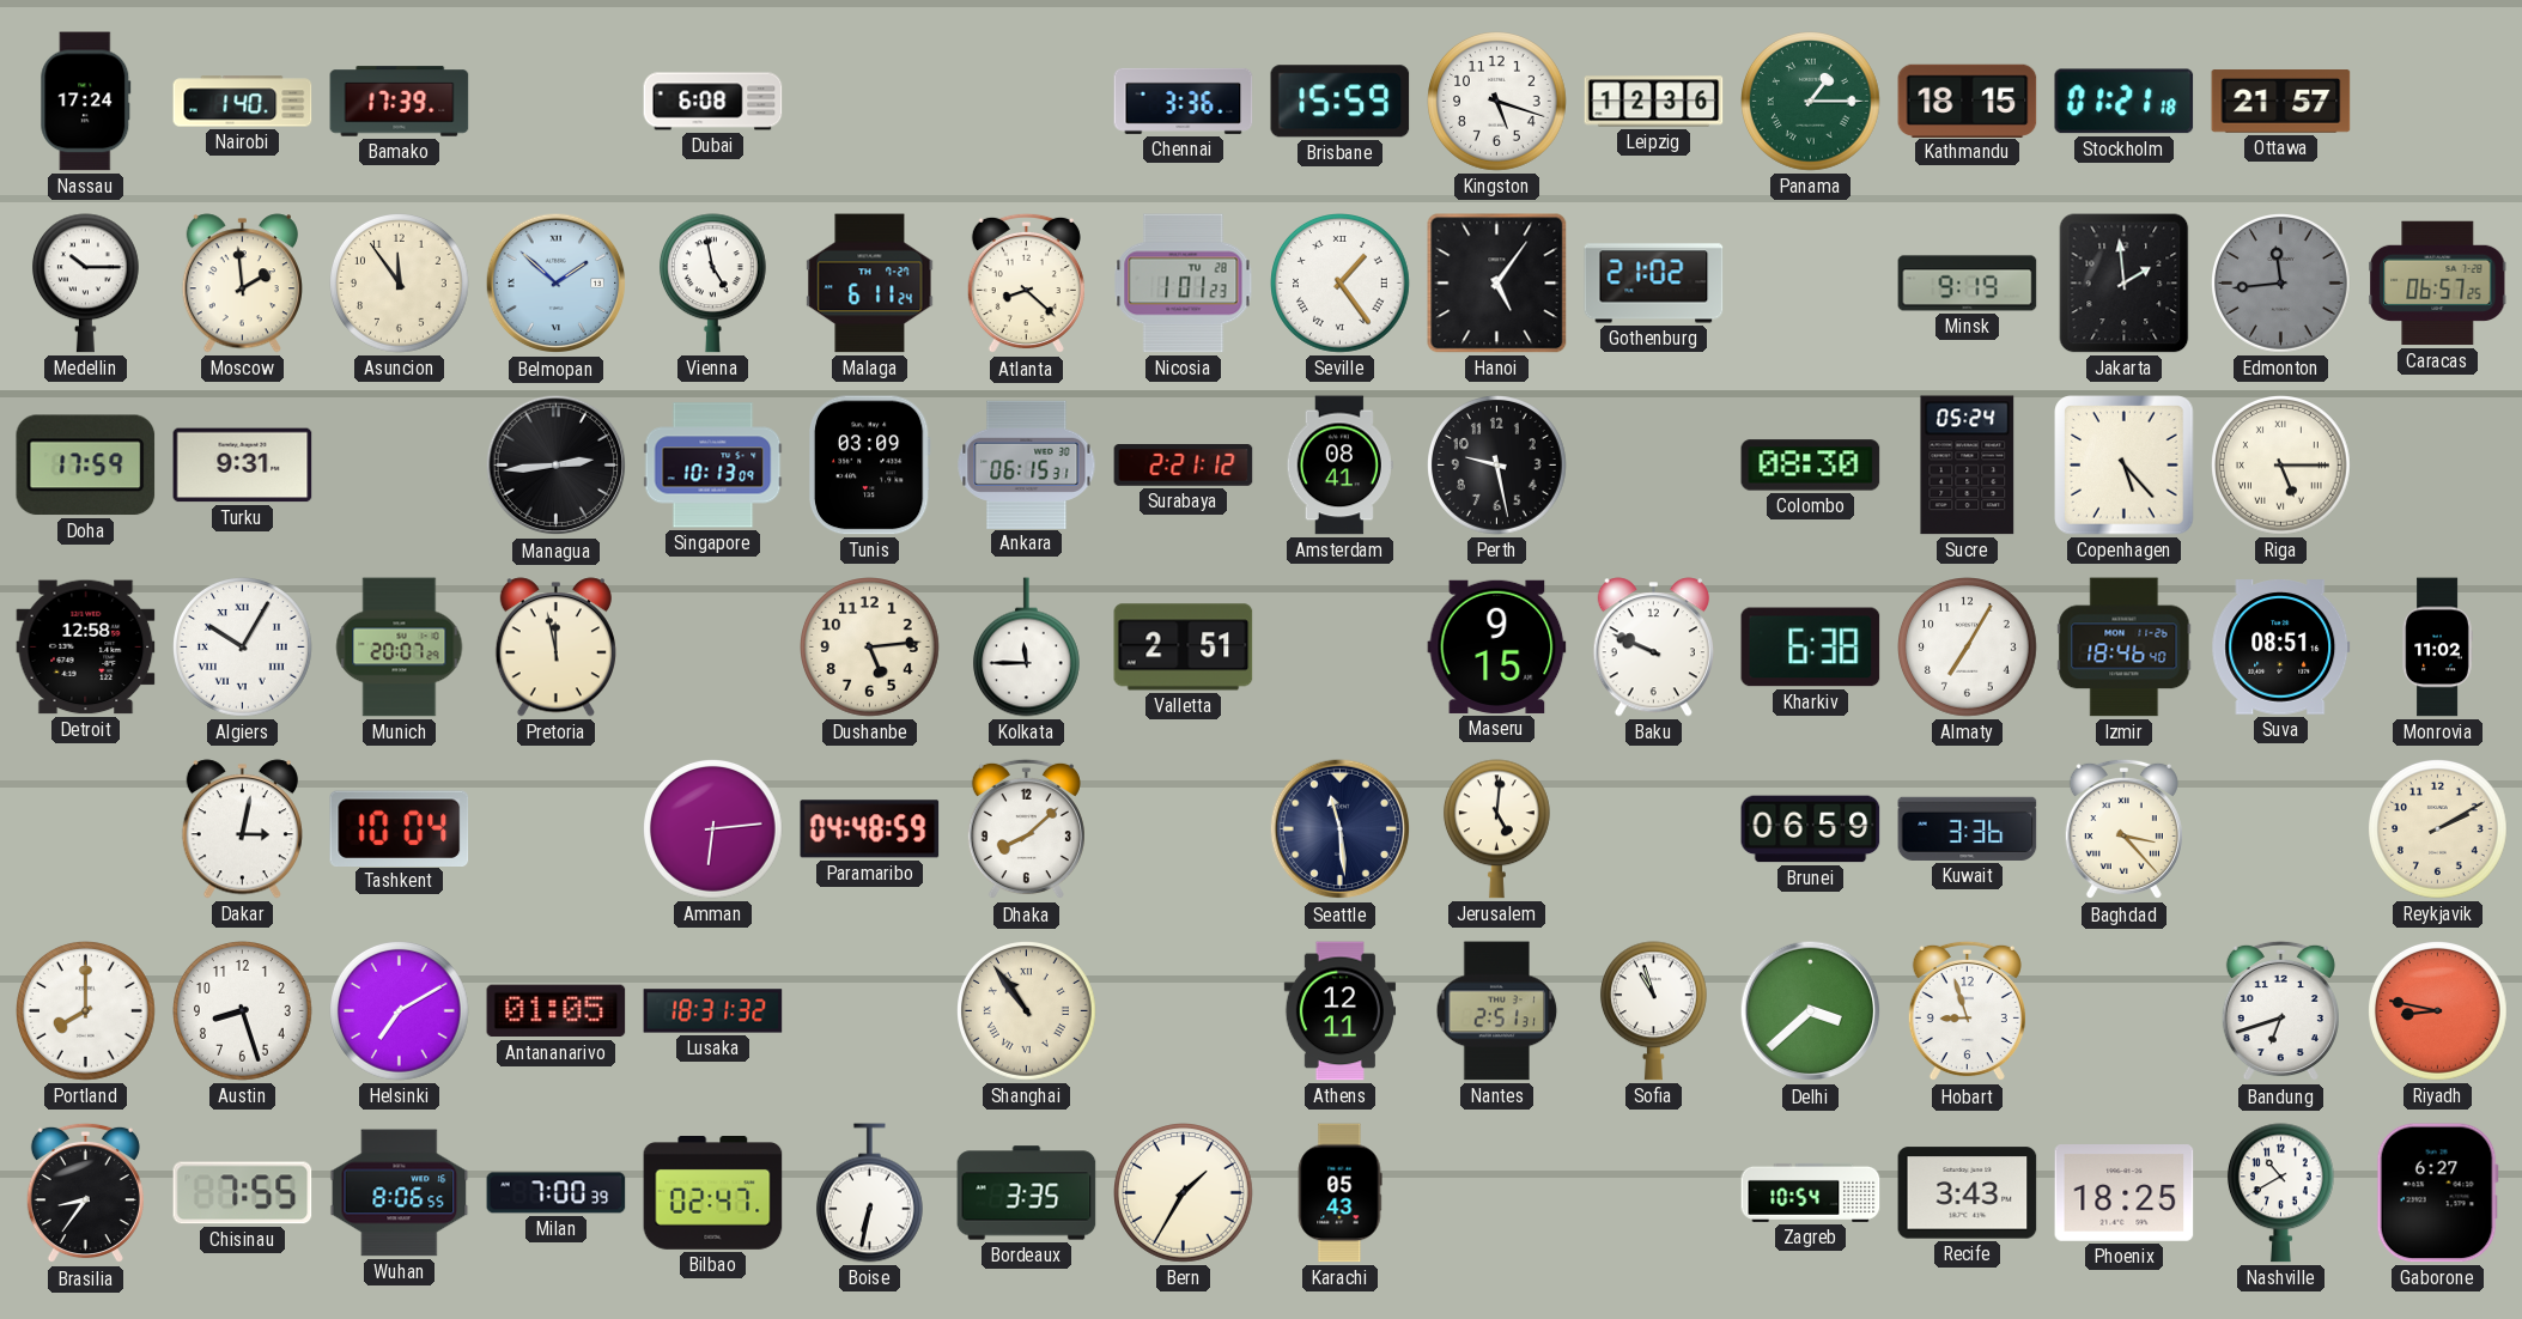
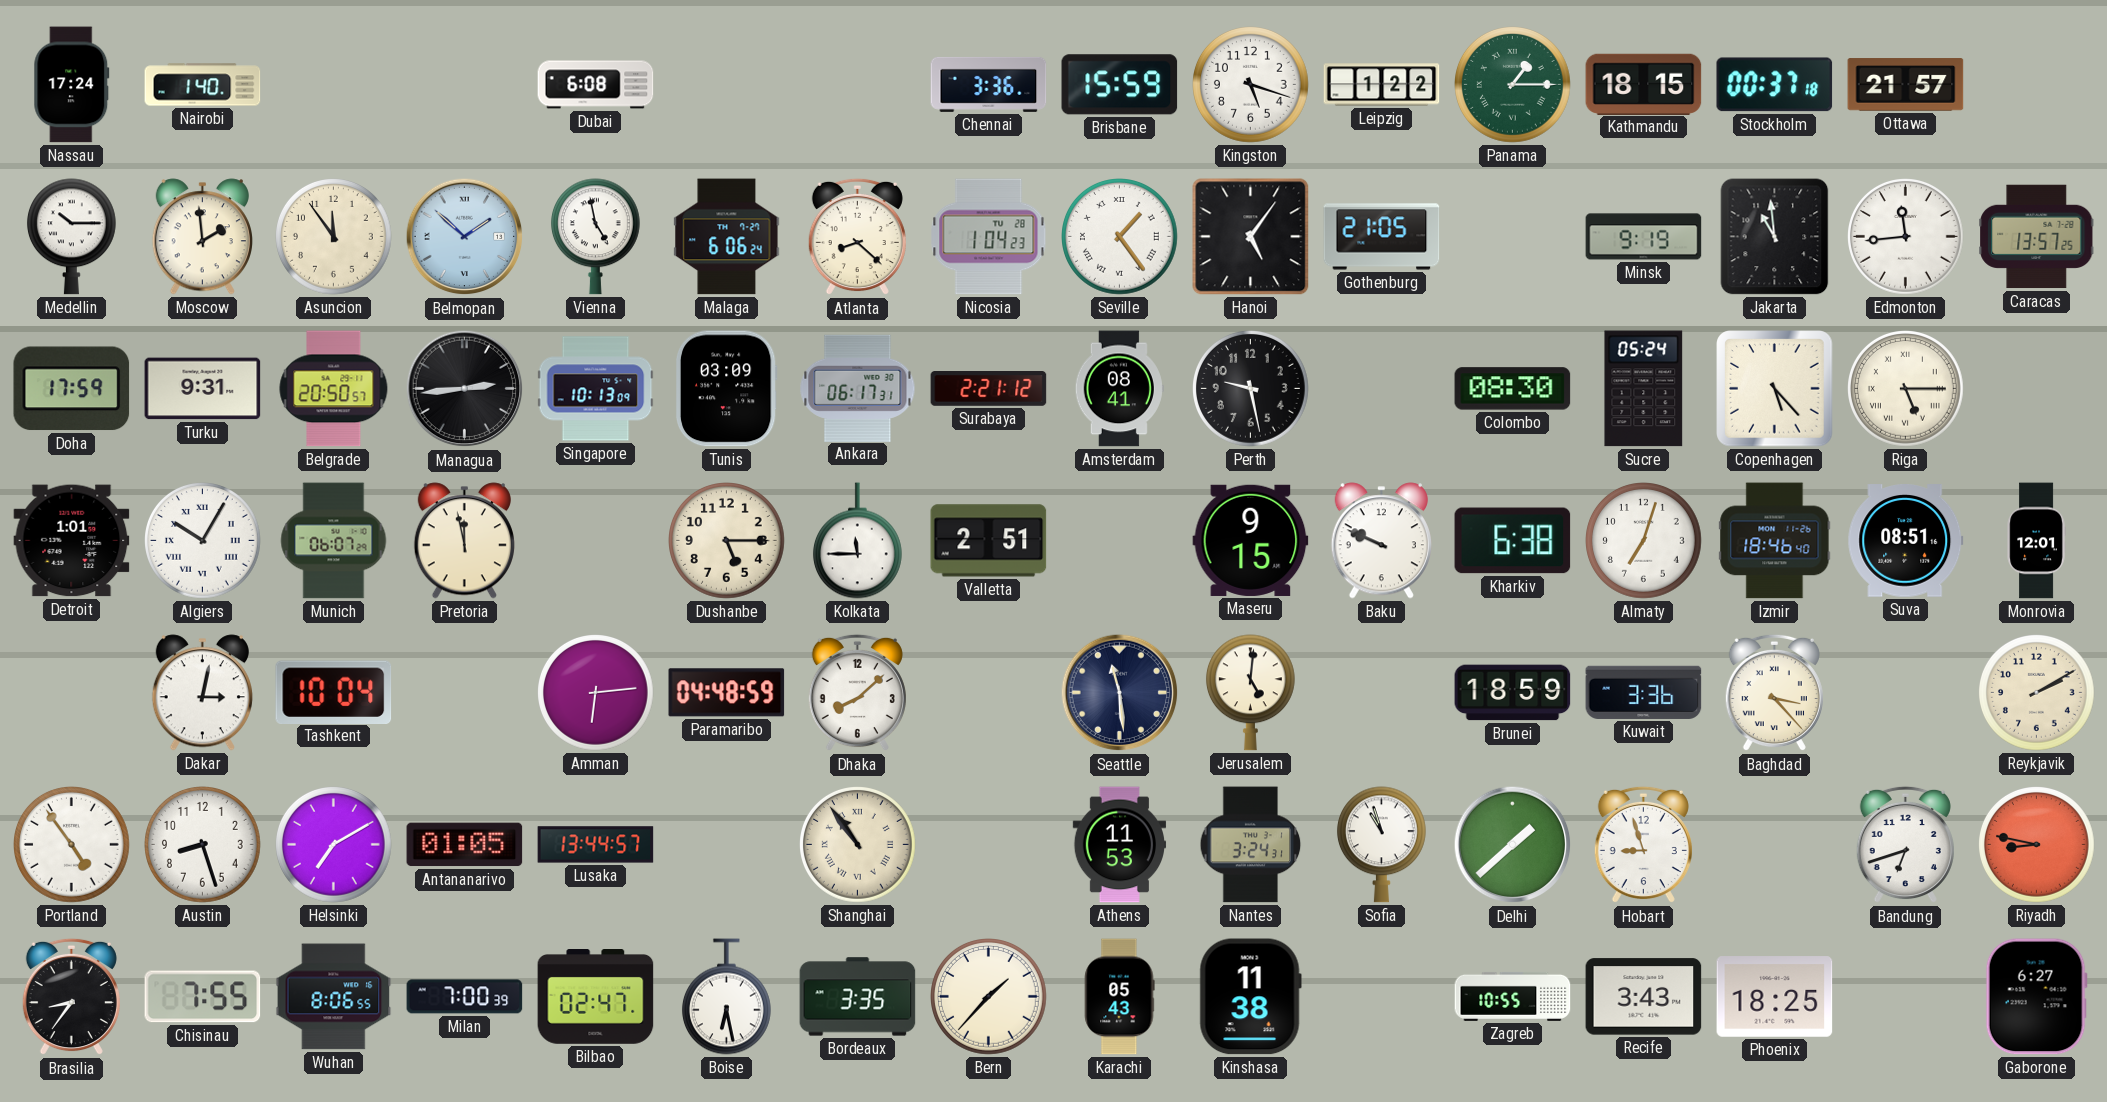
Bamako: 17:39 -> none
Leipzig: 12:36 -> 1:22
Stockholm: 01:21 -> 00:37
Malaga: 6:11 -> 6:06
Nicosia: 1:01 -> 1:04
Gothenburg: 21:02 -> 21:05
Jakarta: 1:59 -> 10:59
Edmonton dial: grey -> white
Caracas: 06:57 -> 13:57
Belgrade: none -> 20:50
Ankara: 06:15 -> 06:17
Detroit: 12:58 -> 1:01
Munich: 20:07 -> 06:07
Dushanbe: 5:14 -> 5:15
Almaty: 7:05 -> 7:03
Monrovia: 11:02 -> 12:01
Brunei: 06:59 -> 18:59
Portland: 8:00 -> 4:54
Lusaka: 18:31 -> 13:44
Athens: 12:11 -> 11:53
Nantes: 2:51 -> 3:24
Delhi: 3:38 -> 1:38
Boise: 6:32 -> 6:28
Bern: 1:35 -> 1:37
Kinshasa: none -> 11:38
Zagreb: 10:54 -> 10:55
Nashville: 10:40 -> none
